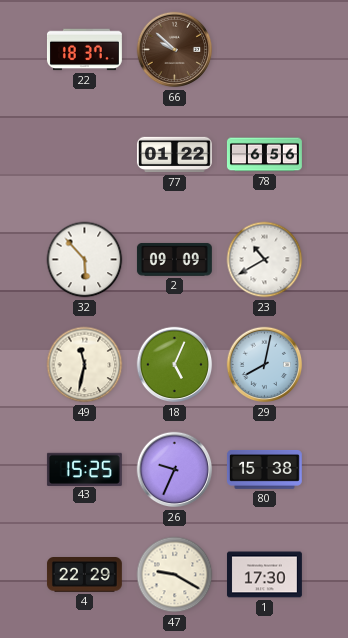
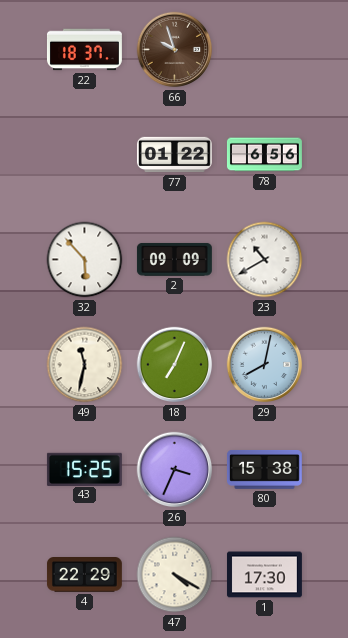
66: 9:52 -> 9:57
18: 5:04 -> 7:04
26: 9:34 -> 3:34
47: 9:20 -> 4:20
